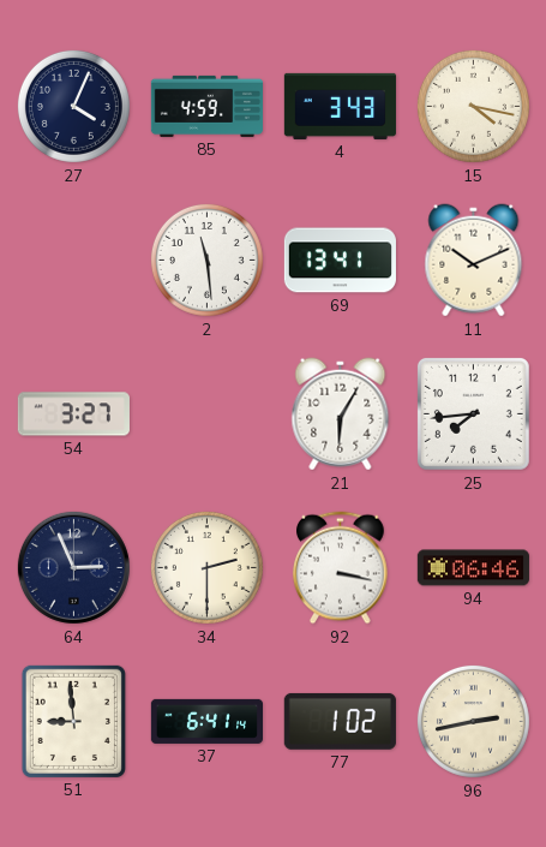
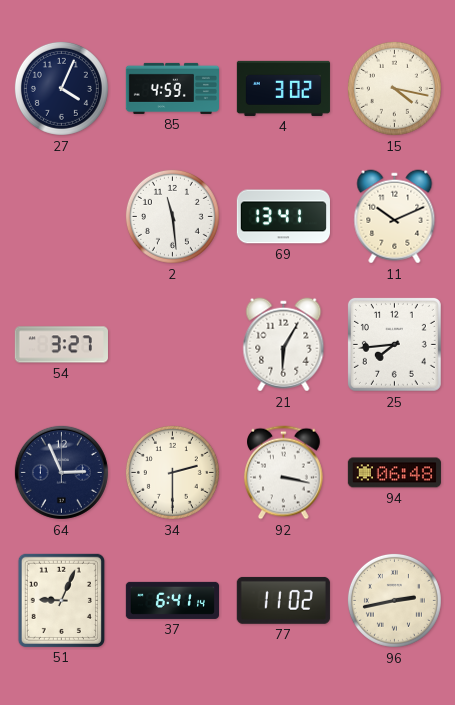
4: 3:43 -> 3:02
94: 06:46 -> 06:48
51: 8:59 -> 9:04
77: 1:02 -> 11:02
